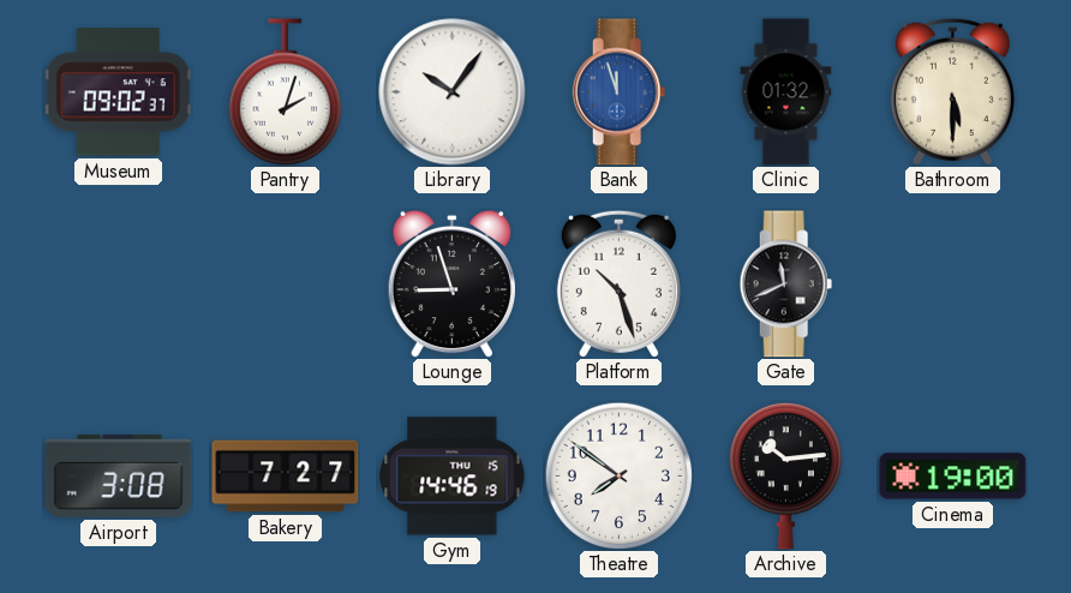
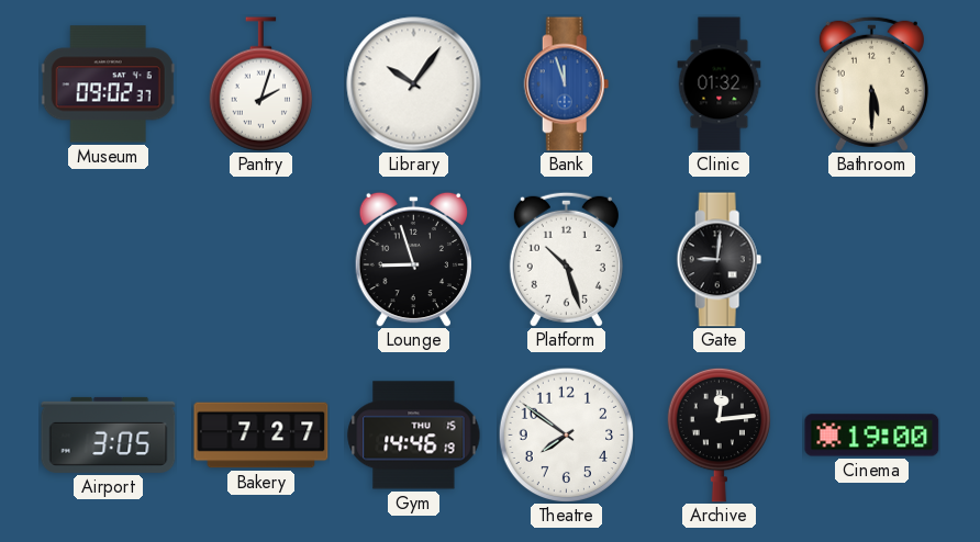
Gate: 11:41 -> 9:01
Airport: 3:08 -> 3:05
Archive: 10:14 -> 12:14
